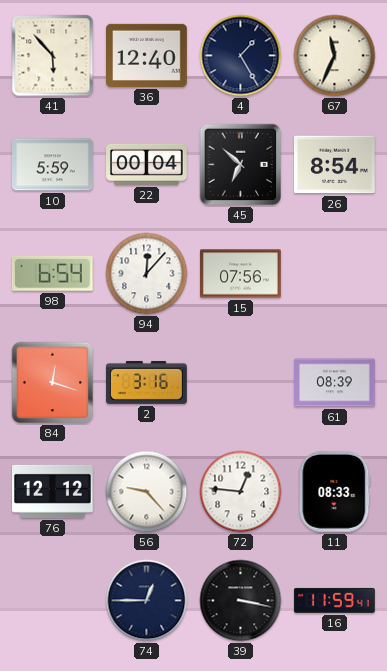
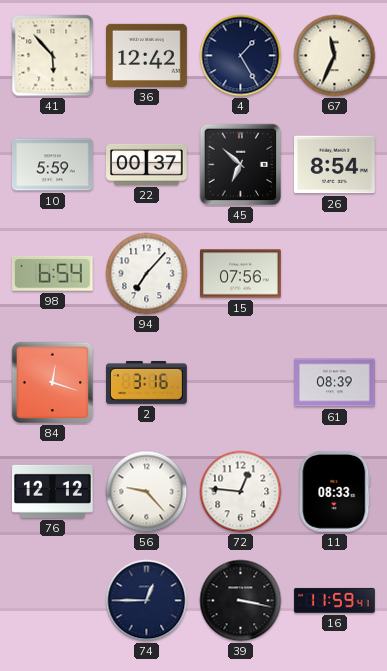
36: 12:40 -> 12:42
22: 00:04 -> 00:37
94: 12:07 -> 7:07
